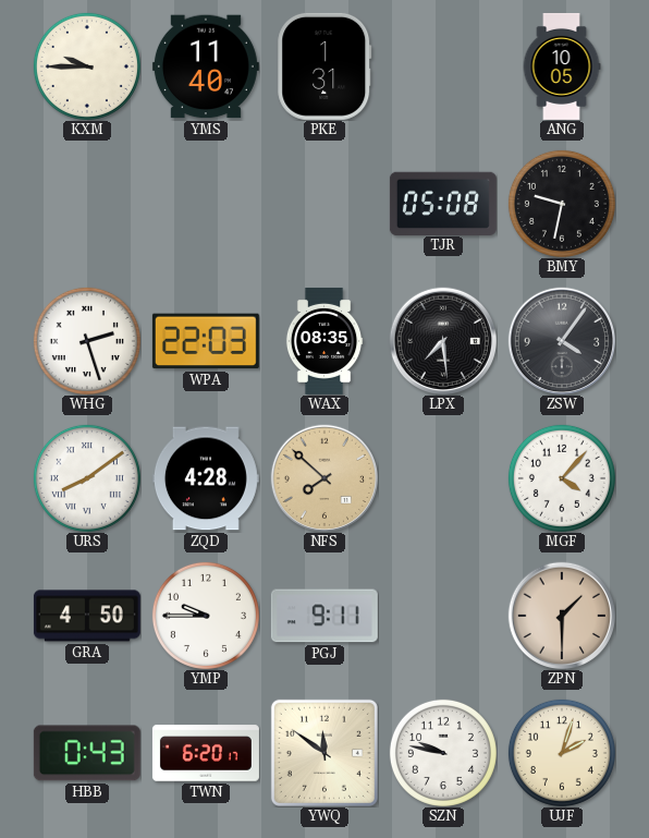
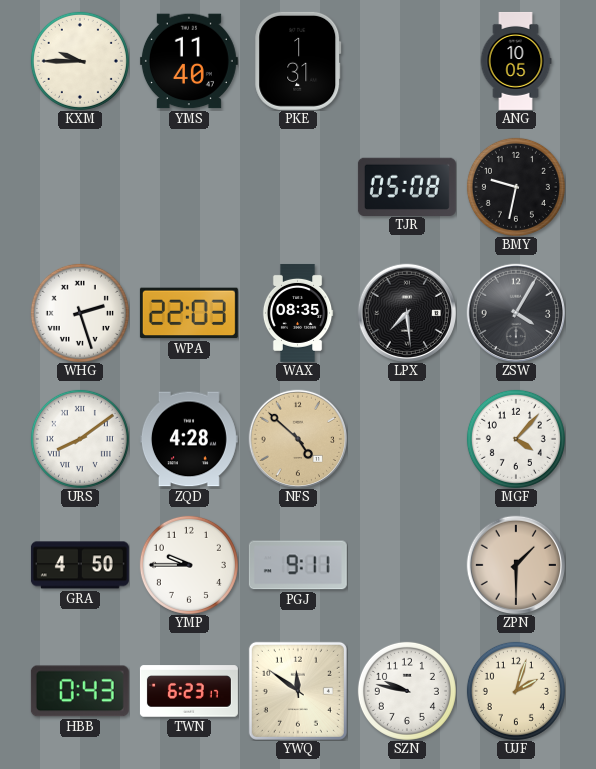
ZSW: 4:06 -> 4:05
NFS: 7:52 -> 4:52
TWN: 6:20 -> 6:23
